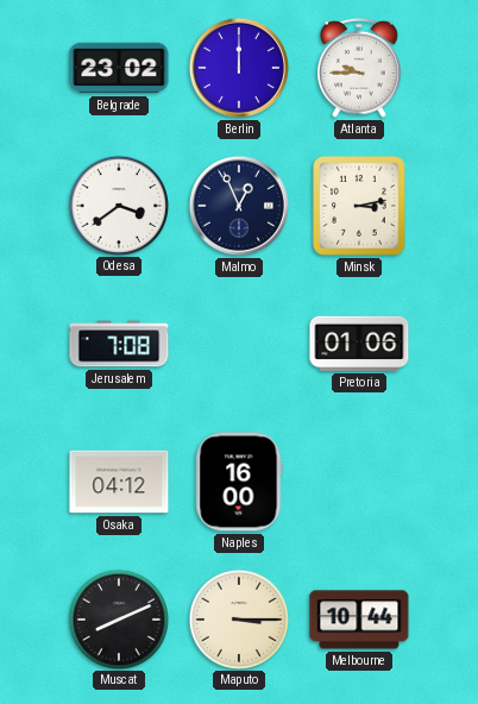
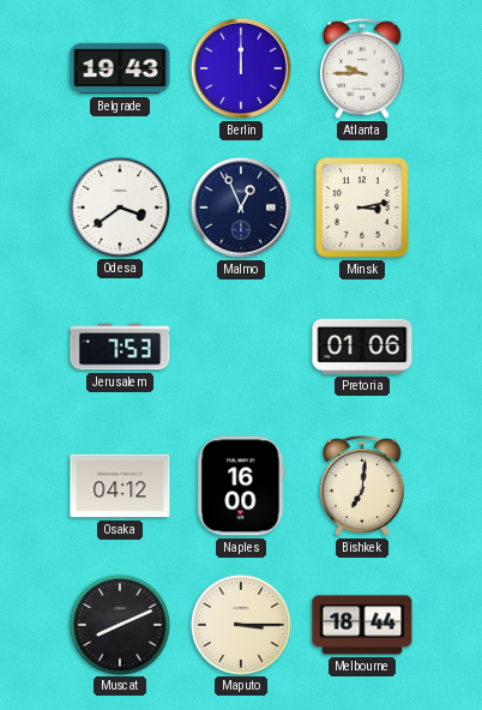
Belgrade: 23:02 -> 19:43
Jerusalem: 7:08 -> 7:53
Bishkek: none -> 7:01
Melbourne: 10:44 -> 18:44
